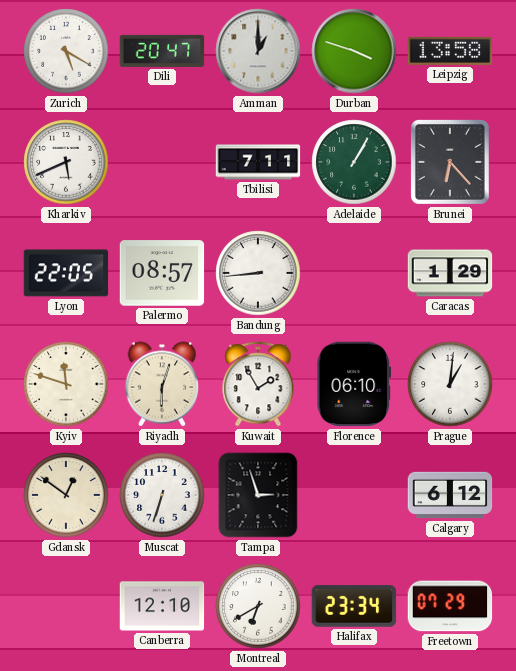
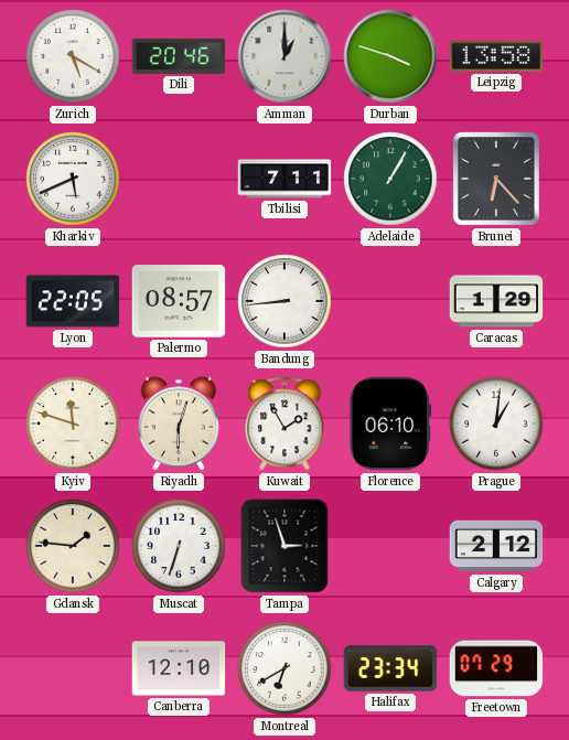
Dili: 20:47 -> 20:46
Gdansk: 12:51 -> 1:46
Calgary: 6:12 -> 2:12
